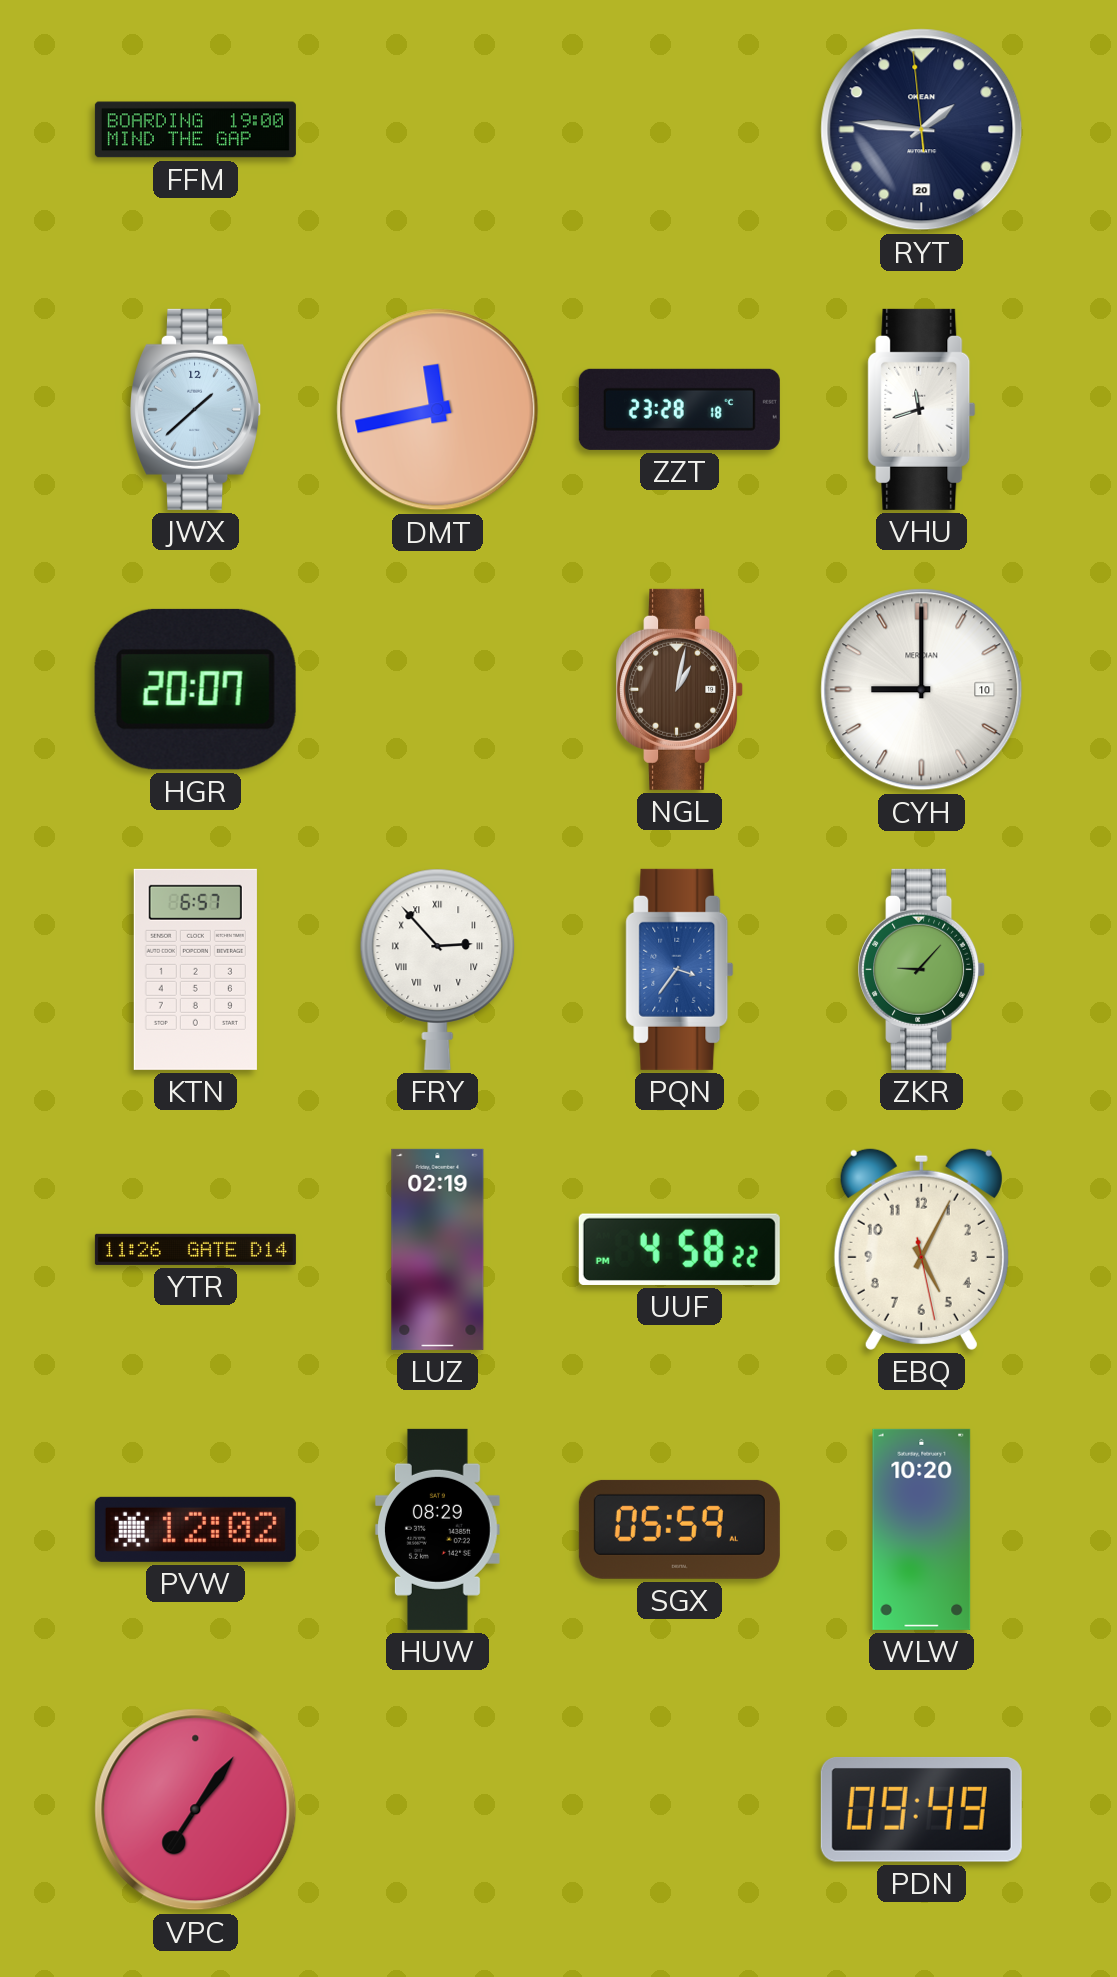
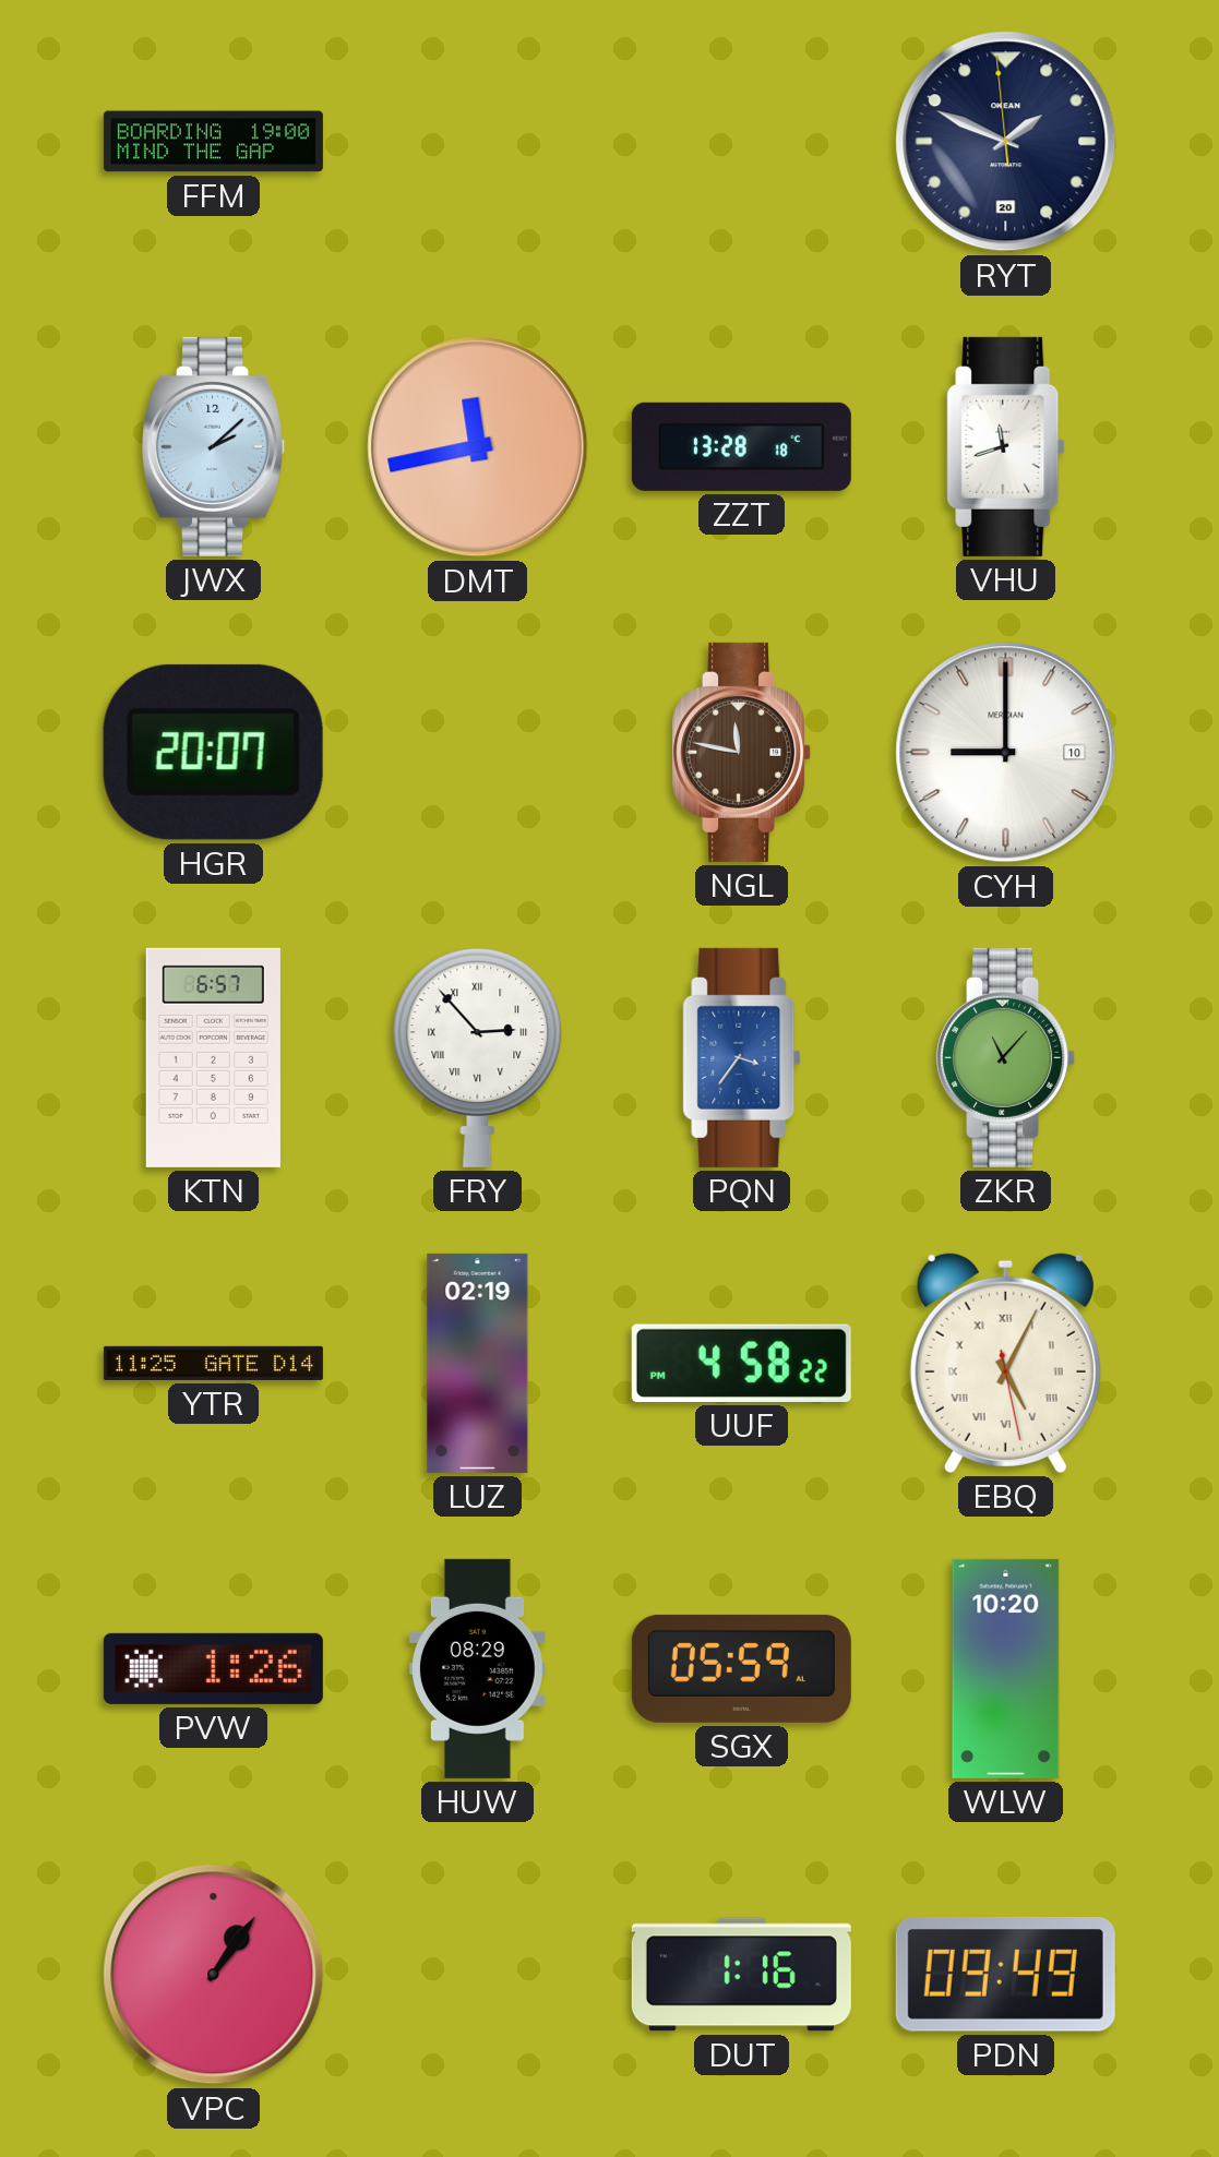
RYT: 1:45 -> 1:48
JWX: 1:38 -> 2:08
ZZT: 23:28 -> 13:28
NGL: 1:02 -> 11:47
ZKR: 9:07 -> 11:07
YTR: 11:26 -> 11:25
EBQ numerals: Arabic -> Roman
PVW: 12:02 -> 1:26
VPC: 7:06 -> 1:06
DUT: none -> 1:16
